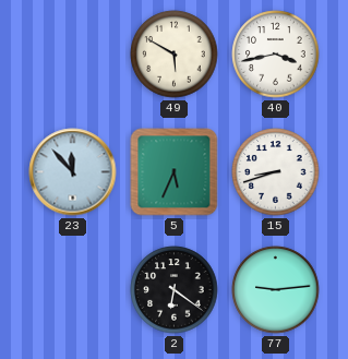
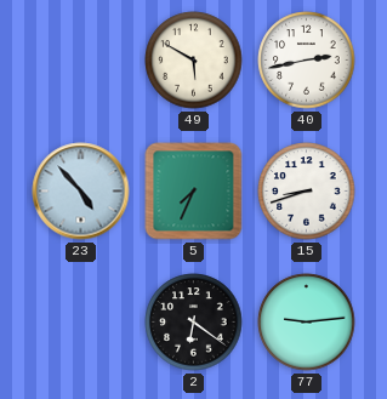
40: 3:43 -> 2:43
23: 11:53 -> 4:53
5: 5:34 -> 7:34
